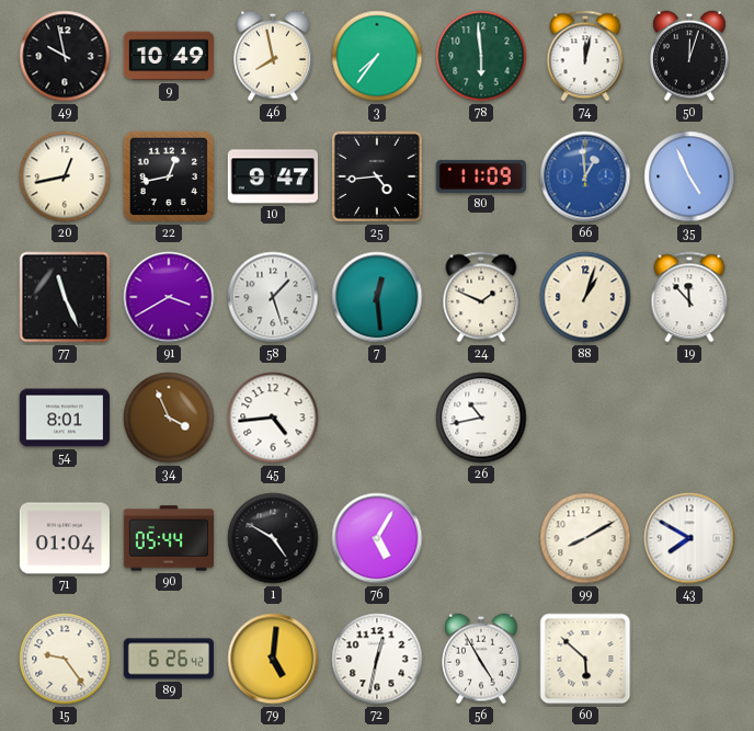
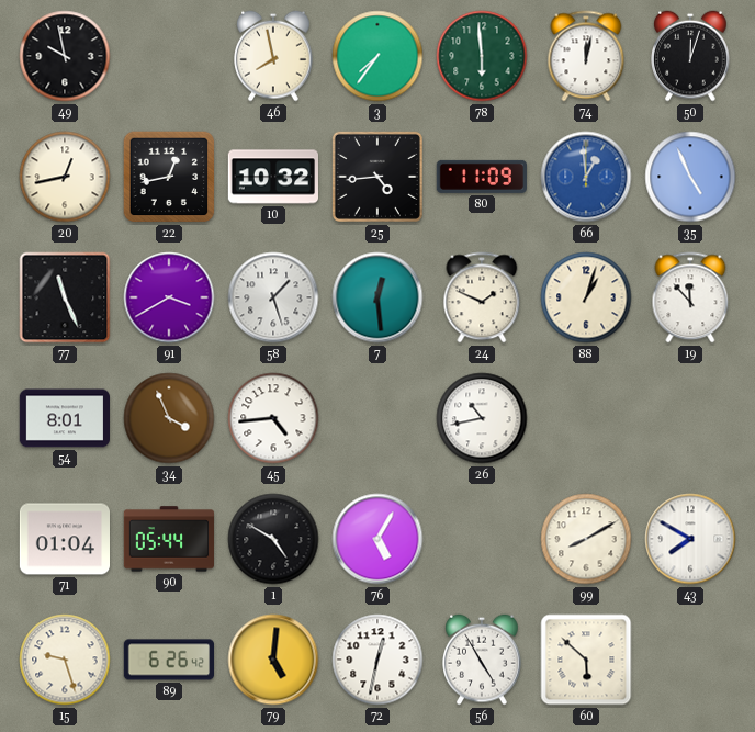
9: 10:49 -> none
10: 9:47 -> 10:32
15: 9:24 -> 9:27
